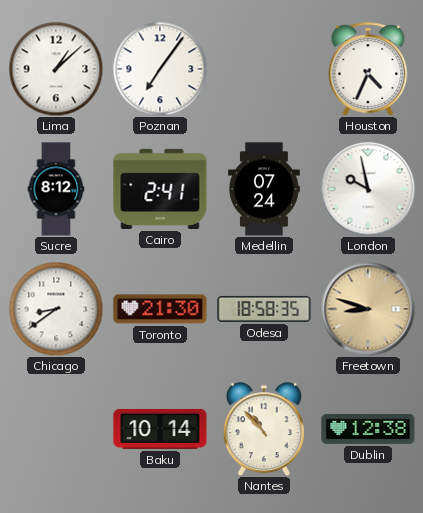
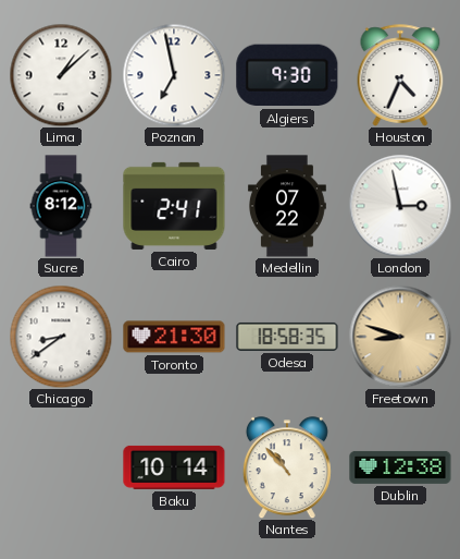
Poznan: 7:06 -> 6:58
Algiers: none -> 9:30
Medellin: 07:24 -> 07:22
London: 9:58 -> 2:58
